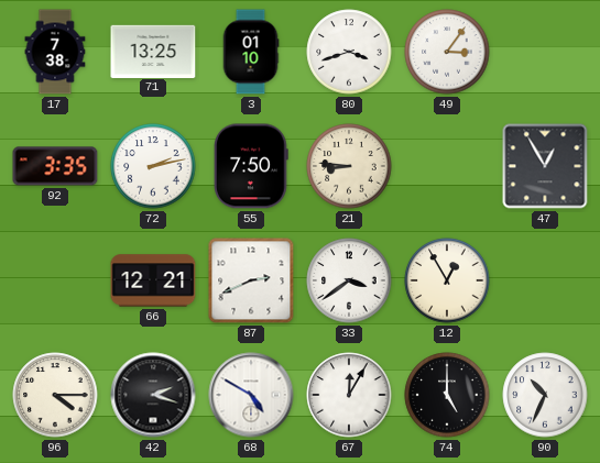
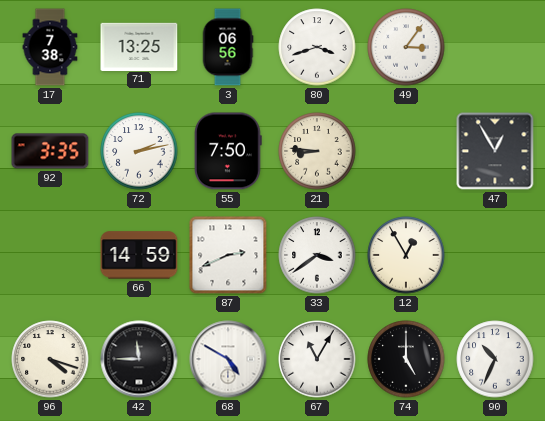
3: 01:10 -> 06:56
66: 12:21 -> 14:59
96: 4:15 -> 4:18
42: 2:18 -> 11:45
67: 12:05 -> 11:05
